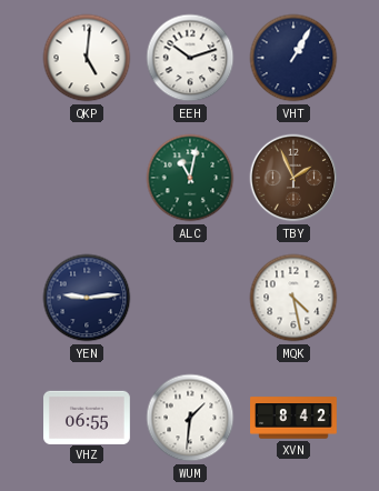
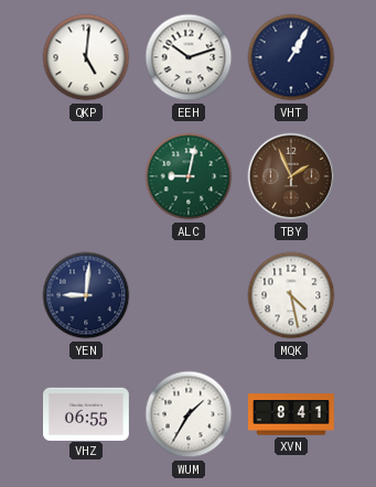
ALC: 11:02 -> 9:02
YEN: 9:14 -> 9:01
WUM: 1:31 -> 1:35
XVN: 8:42 -> 8:41
